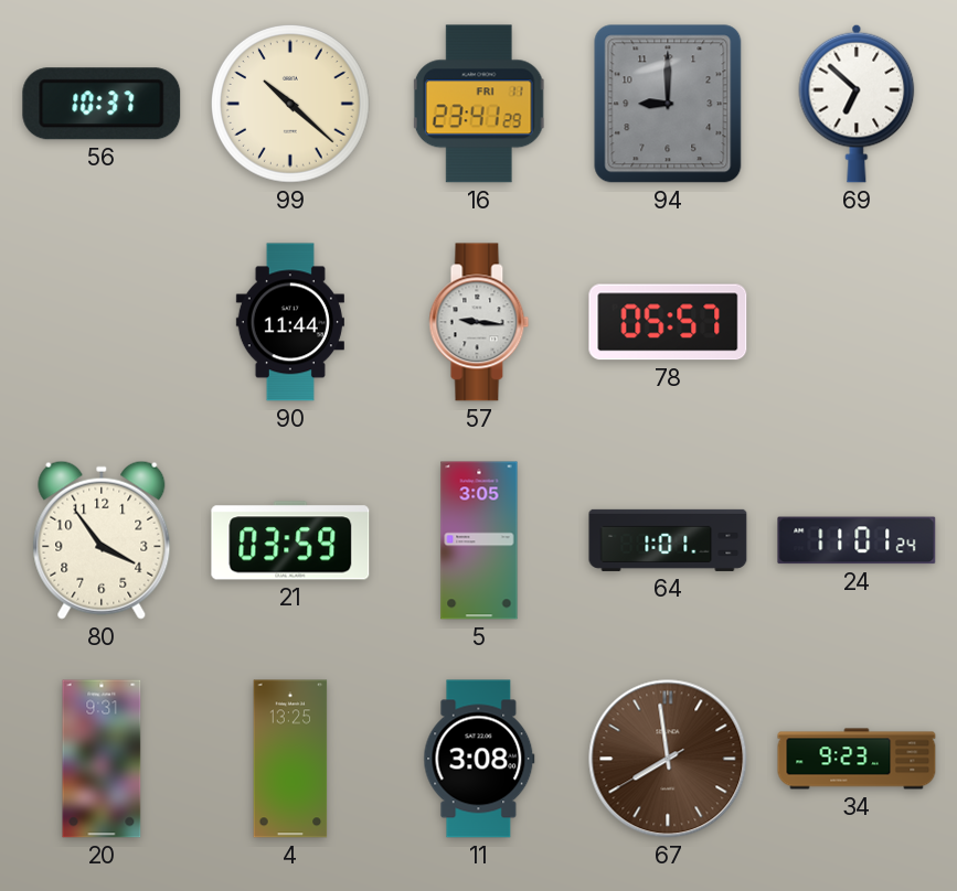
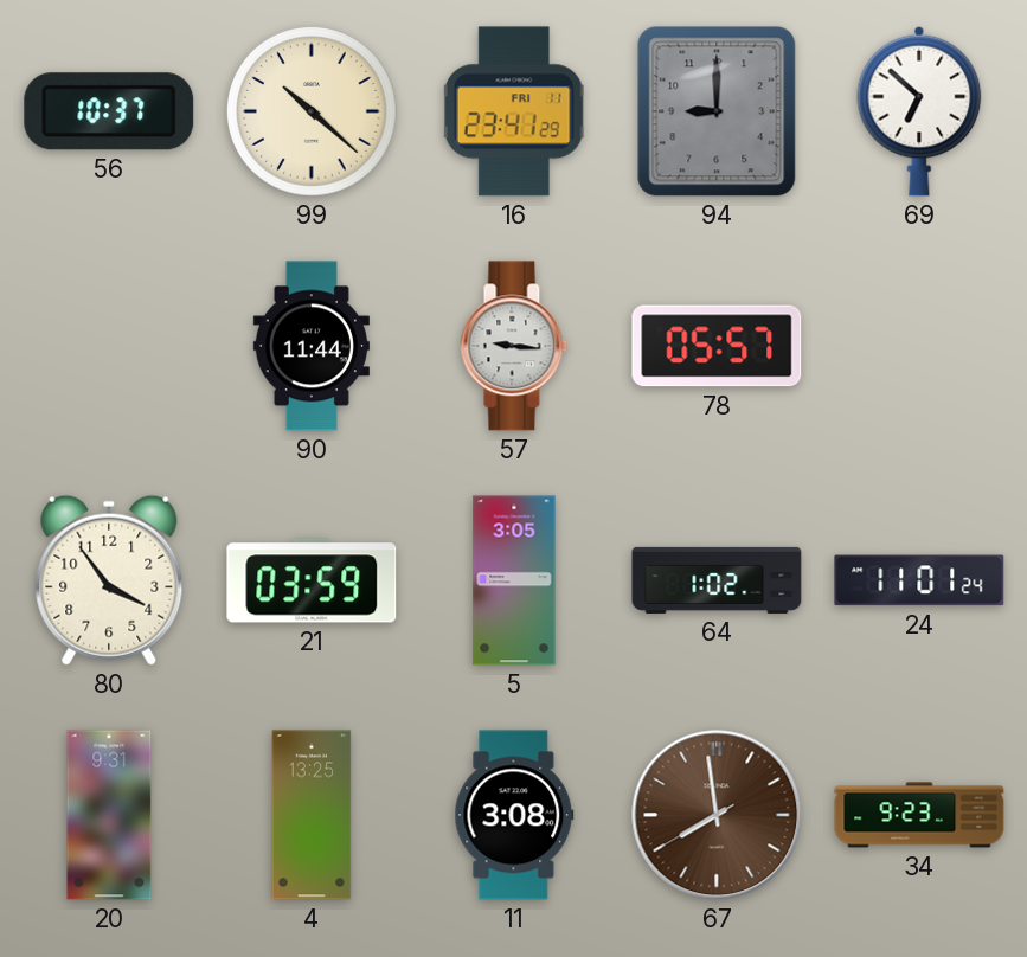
64: 1:01 -> 1:02
